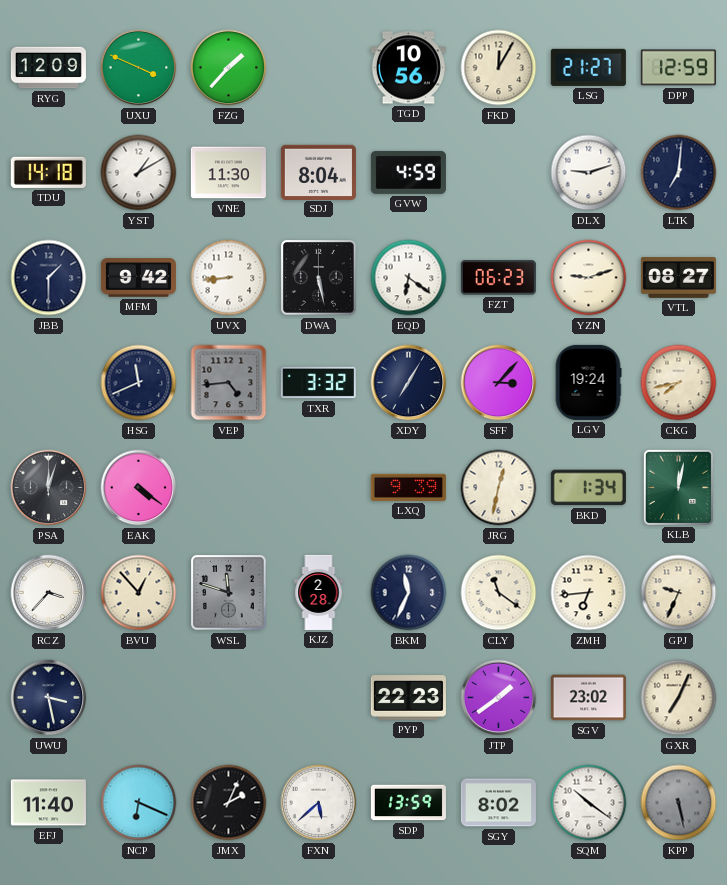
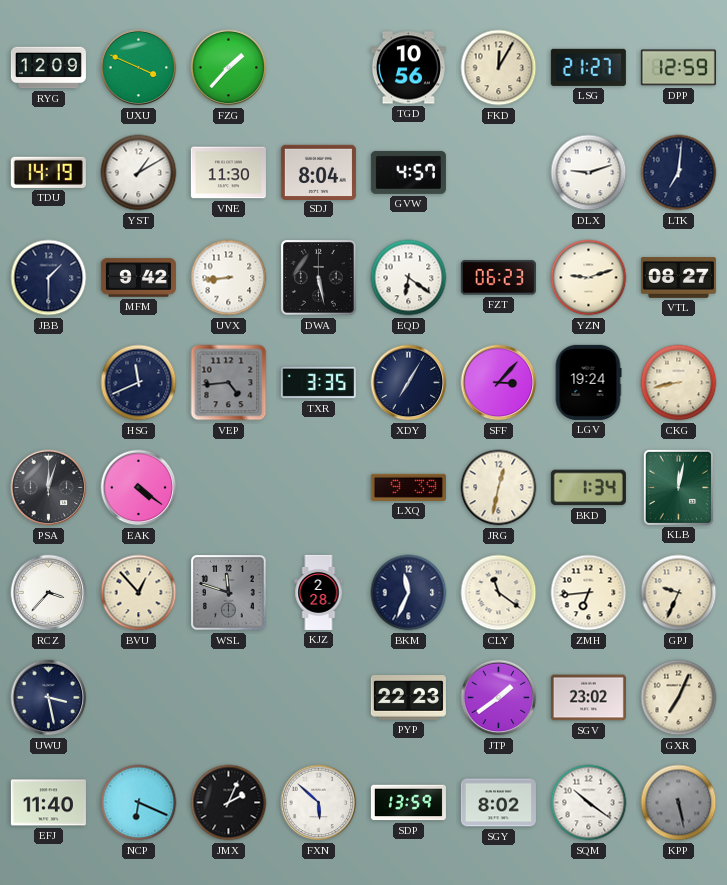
TDU: 14:18 -> 14:19
GVW: 4:59 -> 4:57
TXR: 3:32 -> 3:35
CKG: 7:43 -> 8:43
FXN: 5:38 -> 5:52
